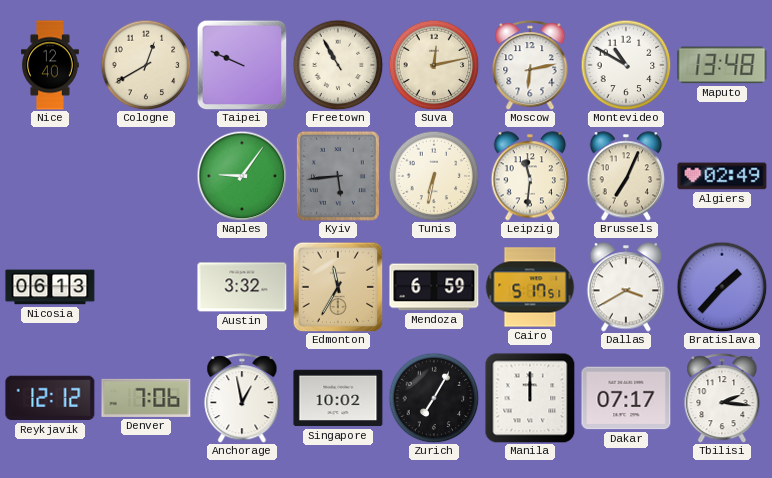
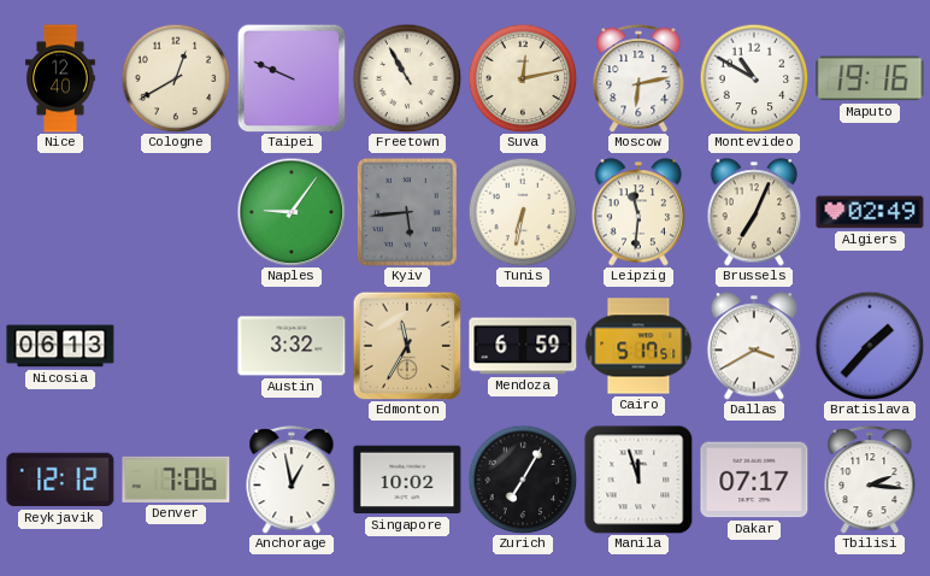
Maputo: 13:48 -> 19:16
Manila: 12:00 -> 11:57
